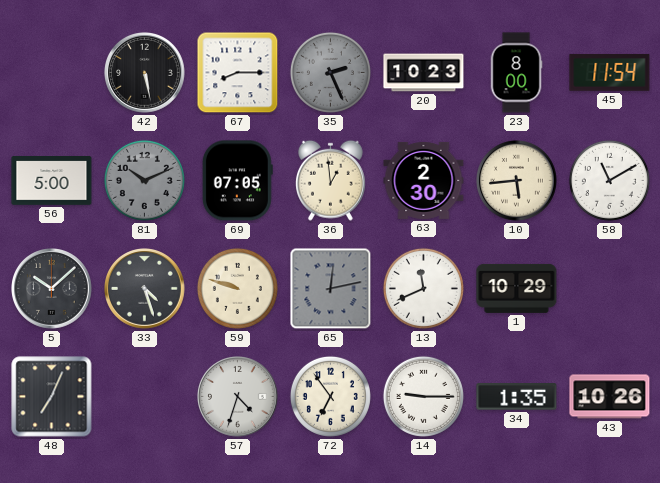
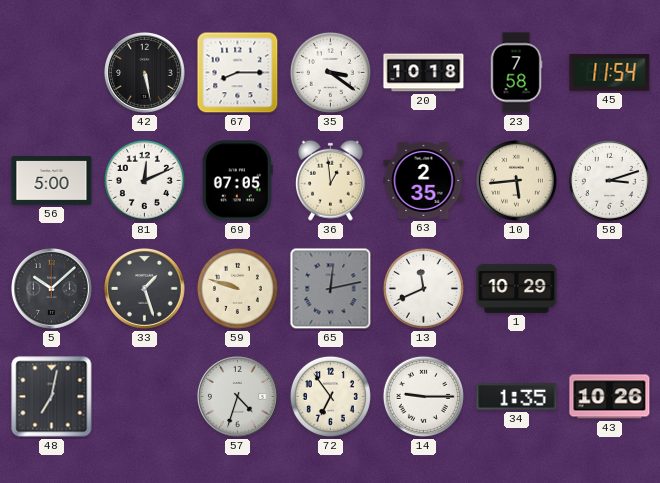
35: 2:26 -> 3:21
35 dial: grey -> white
20: 10:23 -> 10:18
23: 8:00 -> 7:58
81: 10:11 -> 12:11
81 dial: grey -> white
63: 2:30 -> 2:35
58: 11:10 -> 3:12
33: 4:27 -> 1:27
48: 7:04 -> 7:02
